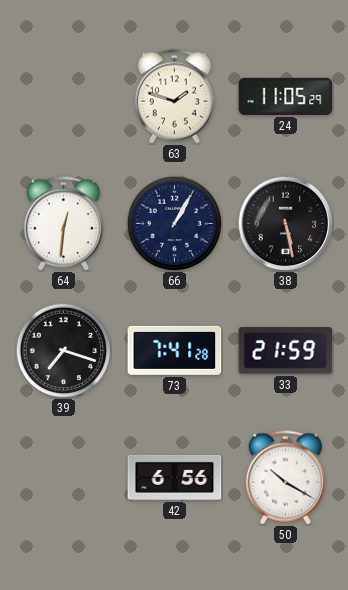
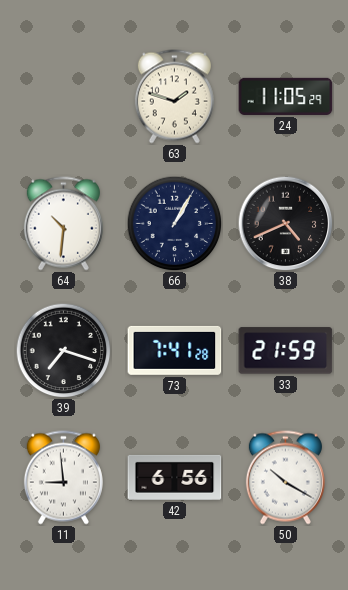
64: 12:31 -> 10:31
38: 5:28 -> 4:41
11: none -> 8:59
